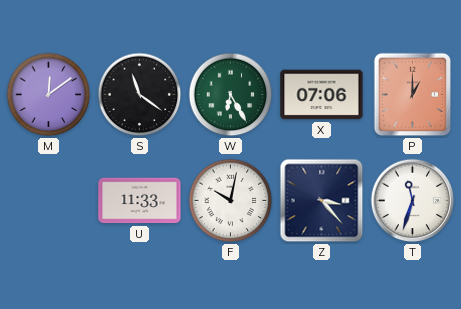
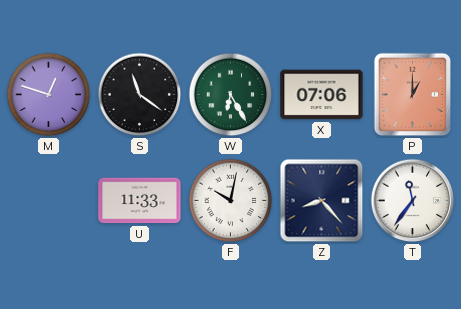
M: 12:09 -> 12:48
Z: 3:23 -> 8:23
T: 11:33 -> 11:36
